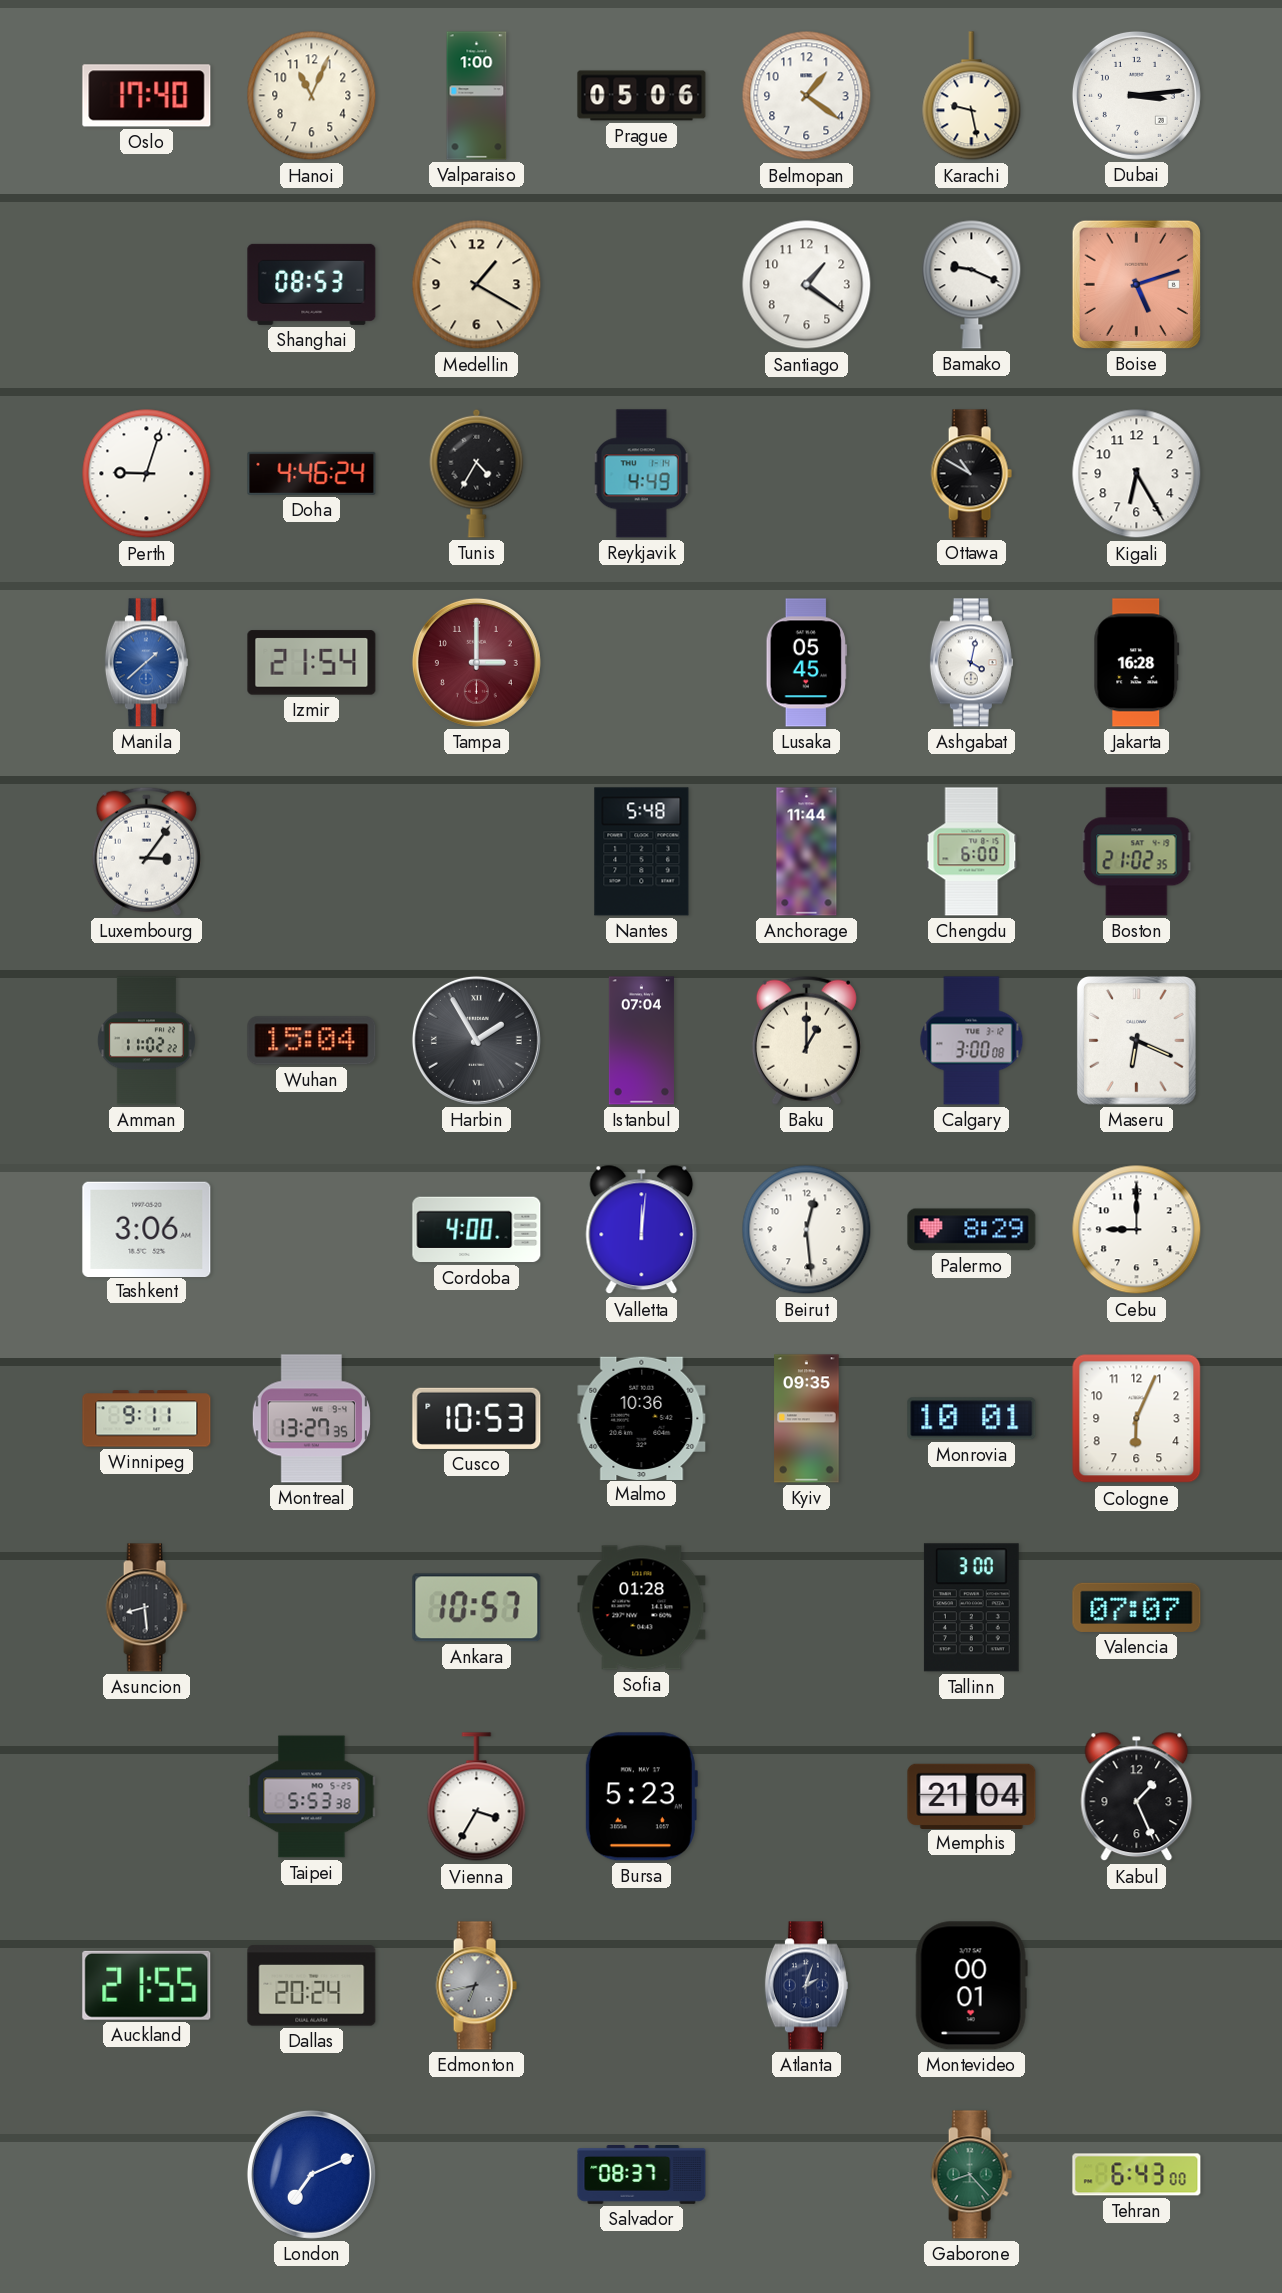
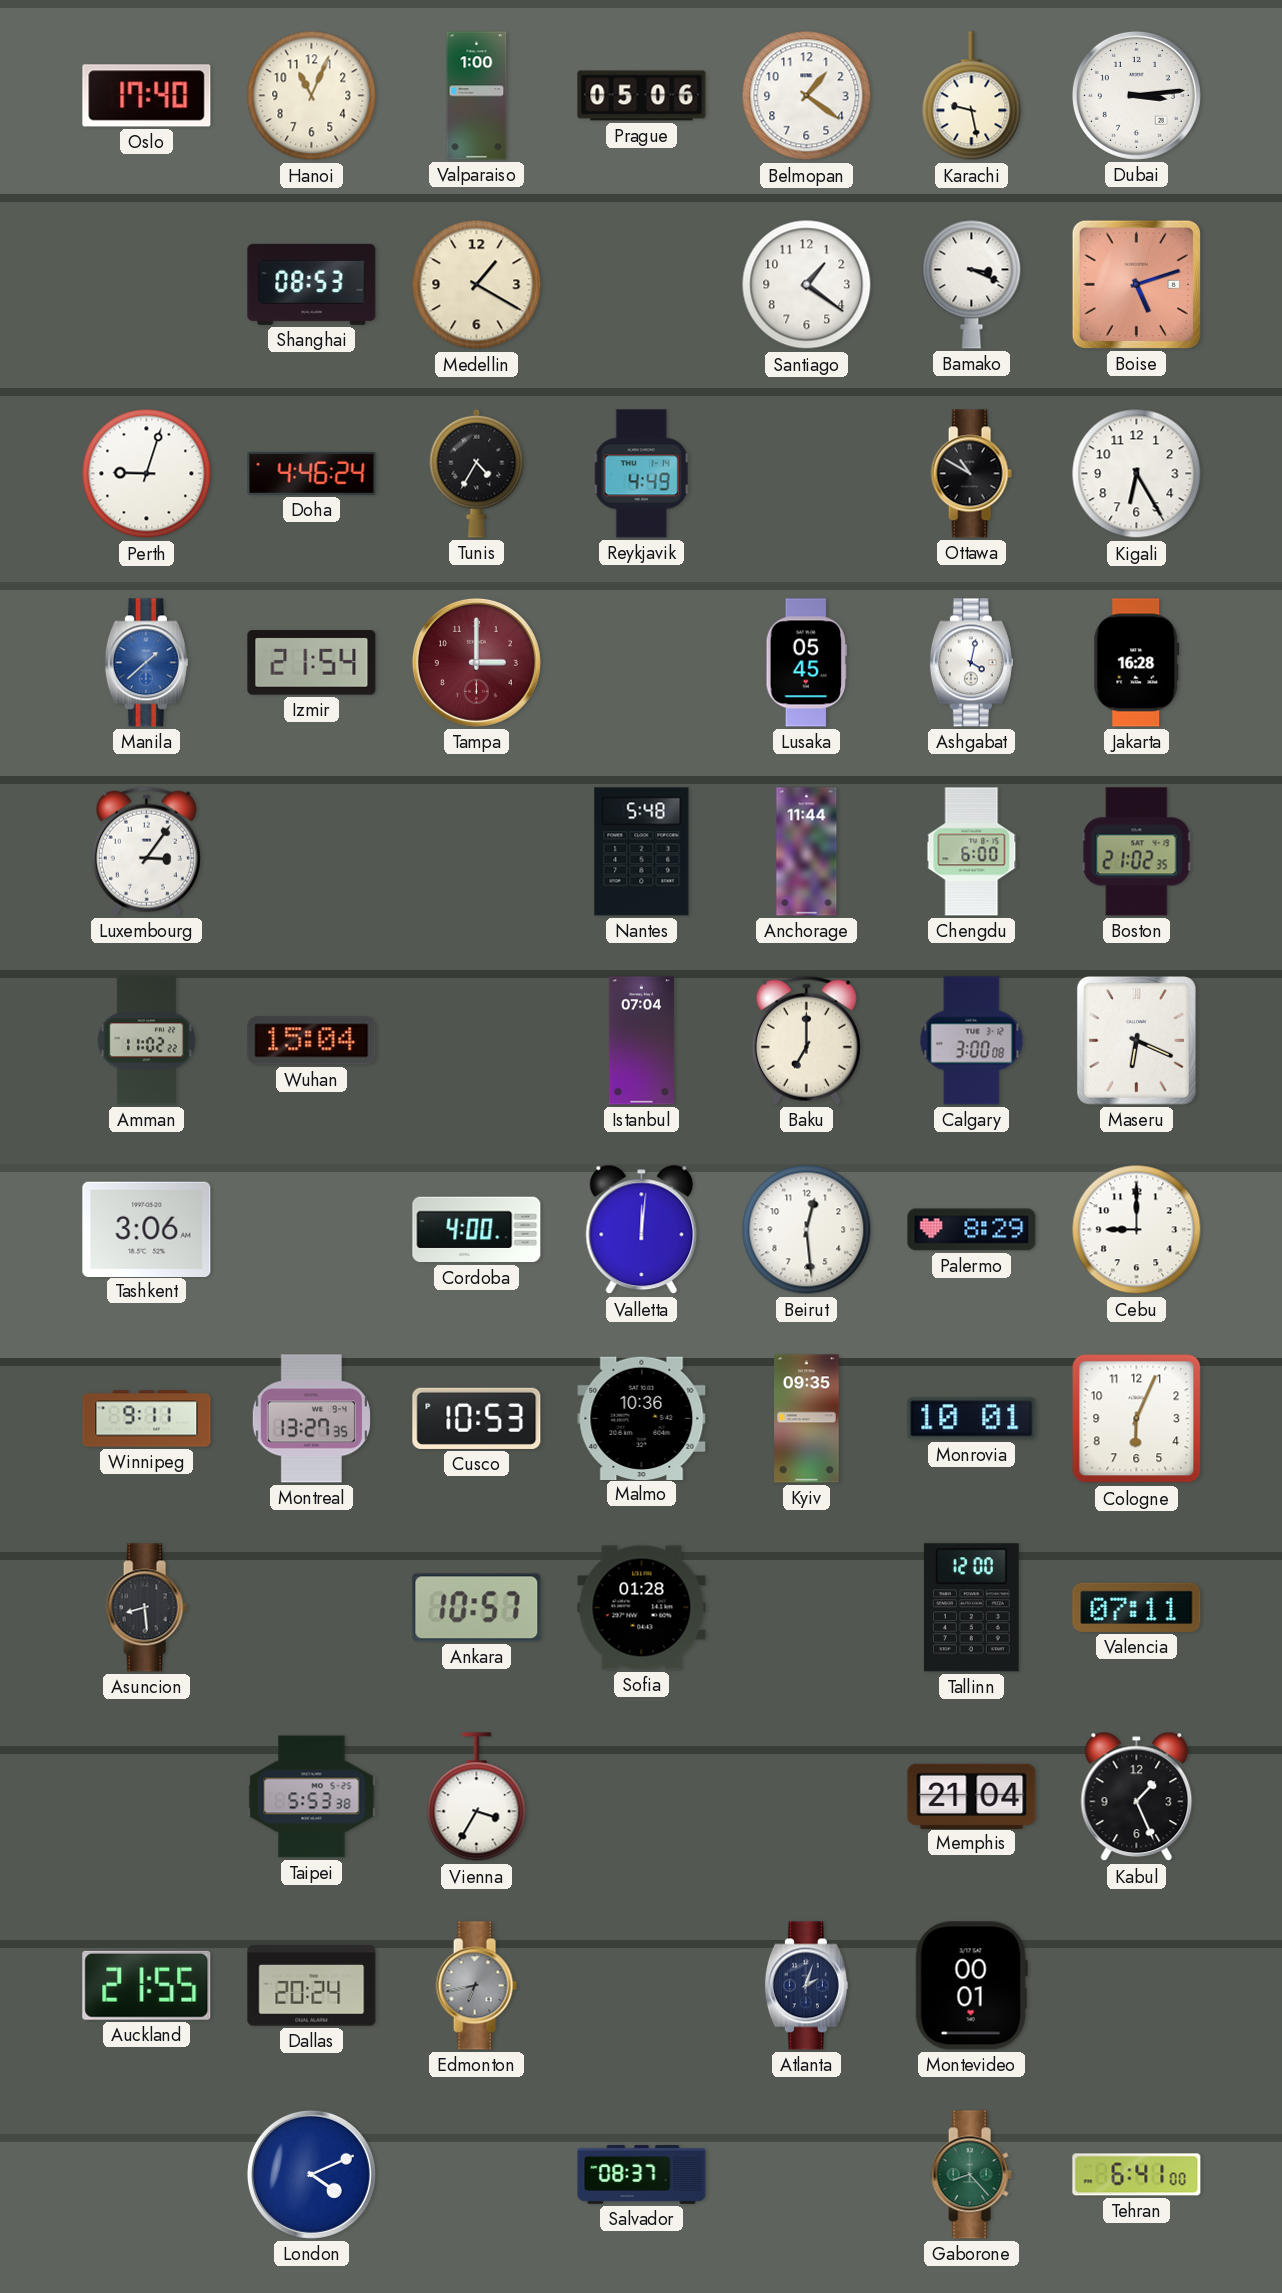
Bamako: 9:19 -> 3:19
Harbin: 1:55 -> none
Baku: 1:00 -> 7:00
Tallinn: 3:00 -> 12:00
Valencia: 07:07 -> 07:11
Bursa: 5:23 -> none
London: 7:11 -> 4:11
Tehran: 6:43 -> 6:41
